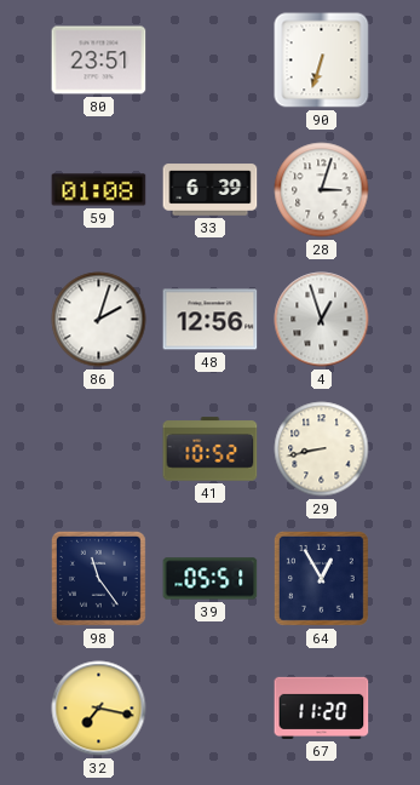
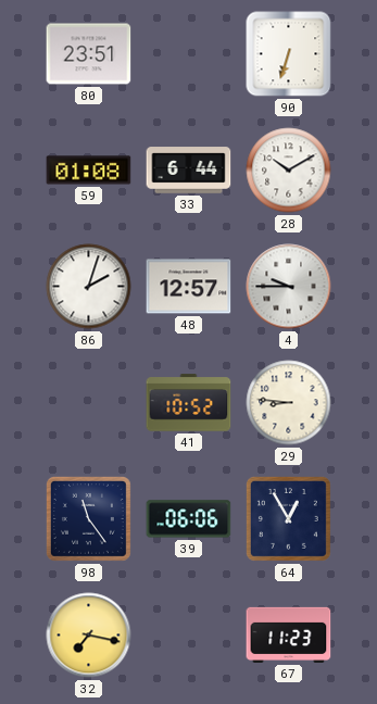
33: 6:39 -> 6:44
28: 3:03 -> 10:10
48: 12:56 -> 12:57
4: 12:57 -> 9:45
29: 8:43 -> 8:46
39: 05:51 -> 06:06
67: 11:20 -> 11:23
